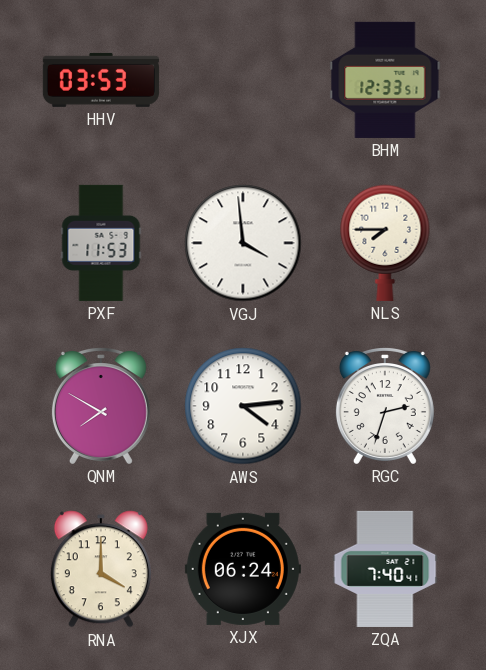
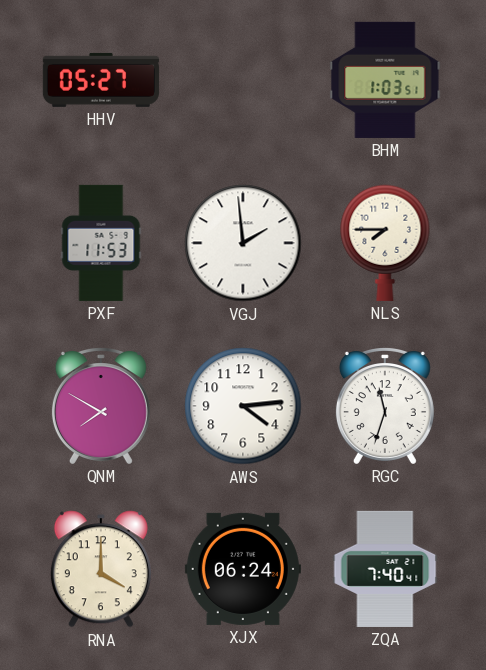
HHV: 03:53 -> 05:27
BHM: 12:33 -> 1:03
VGJ: 3:59 -> 1:59
RGC: 2:33 -> 11:33
